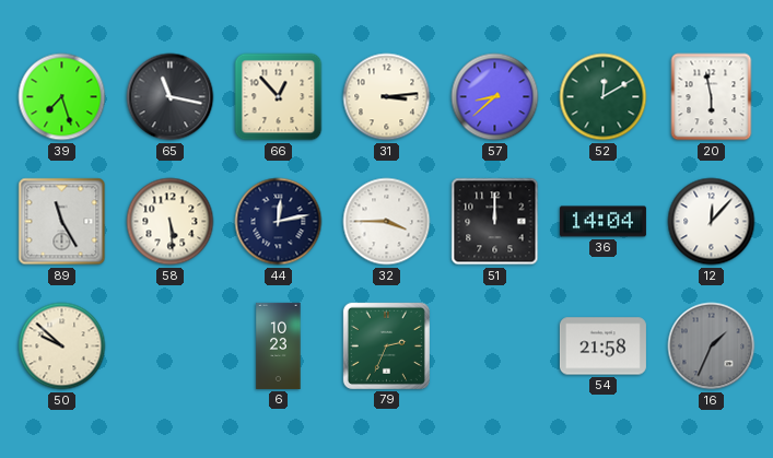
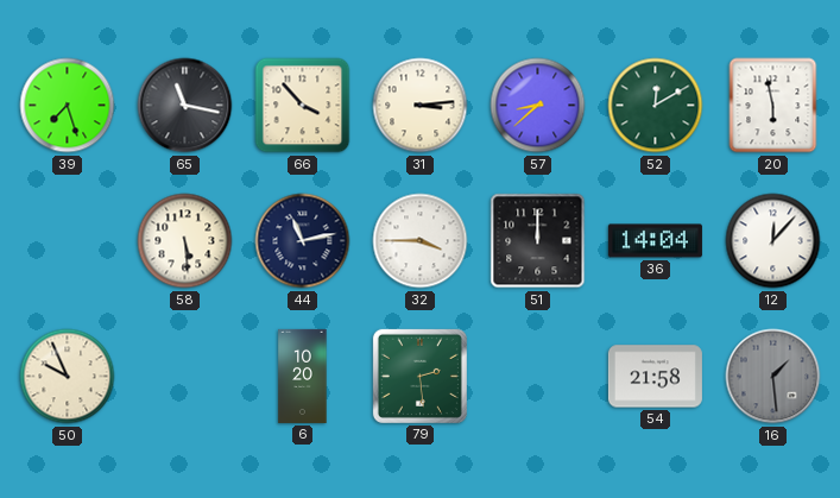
66: 12:53 -> 3:53
89: 11:25 -> none
44: 12:13 -> 11:13
50: 9:52 -> 9:56
6: 10:23 -> 10:20
79: 2:34 -> 2:29
16: 1:34 -> 1:29
